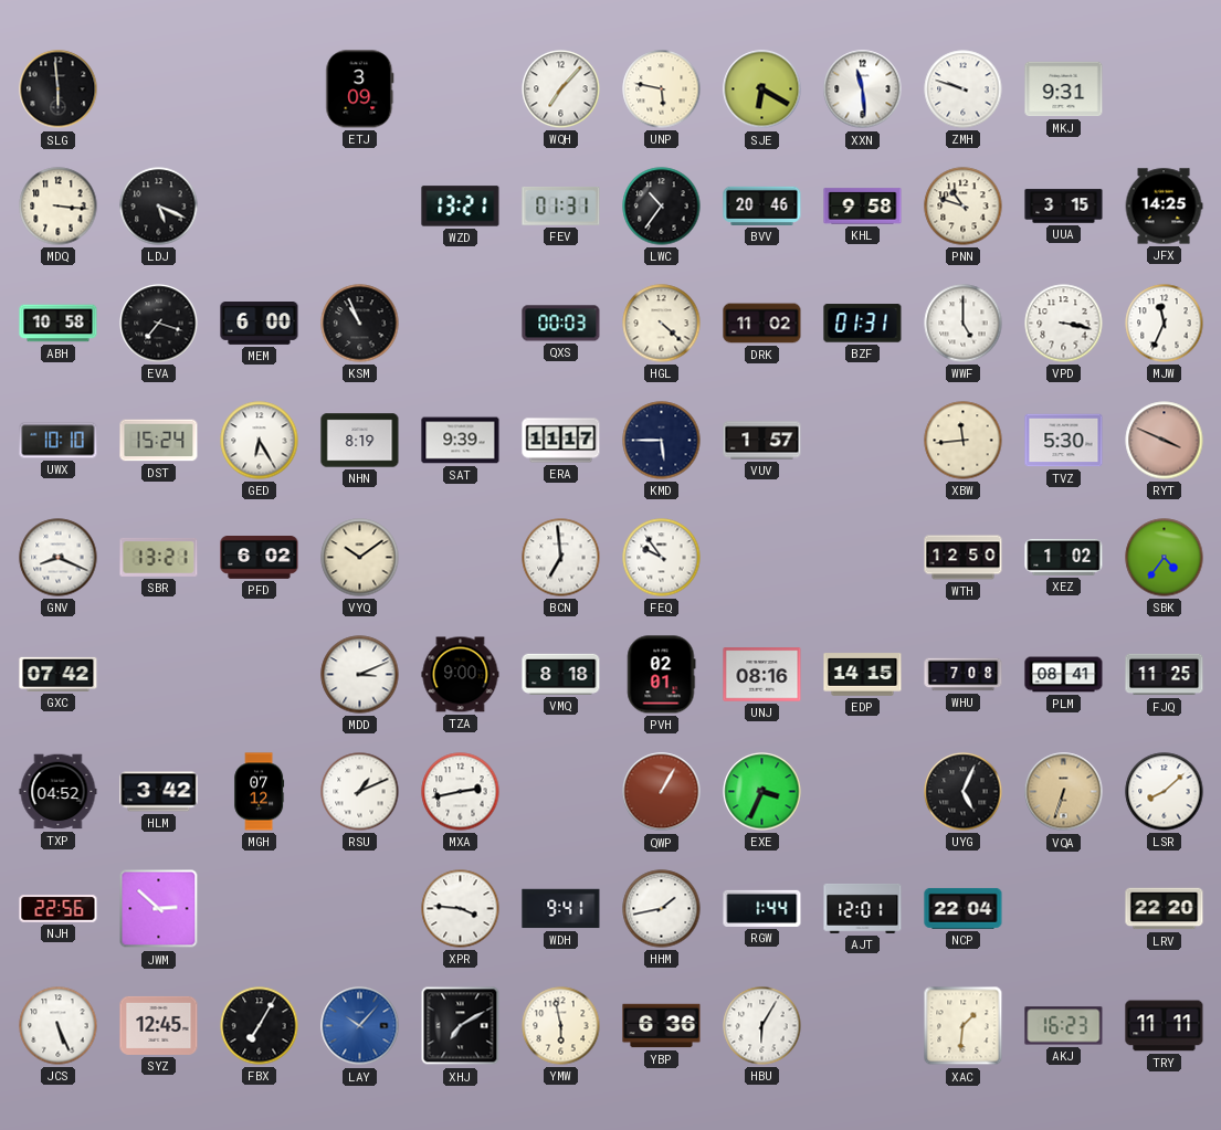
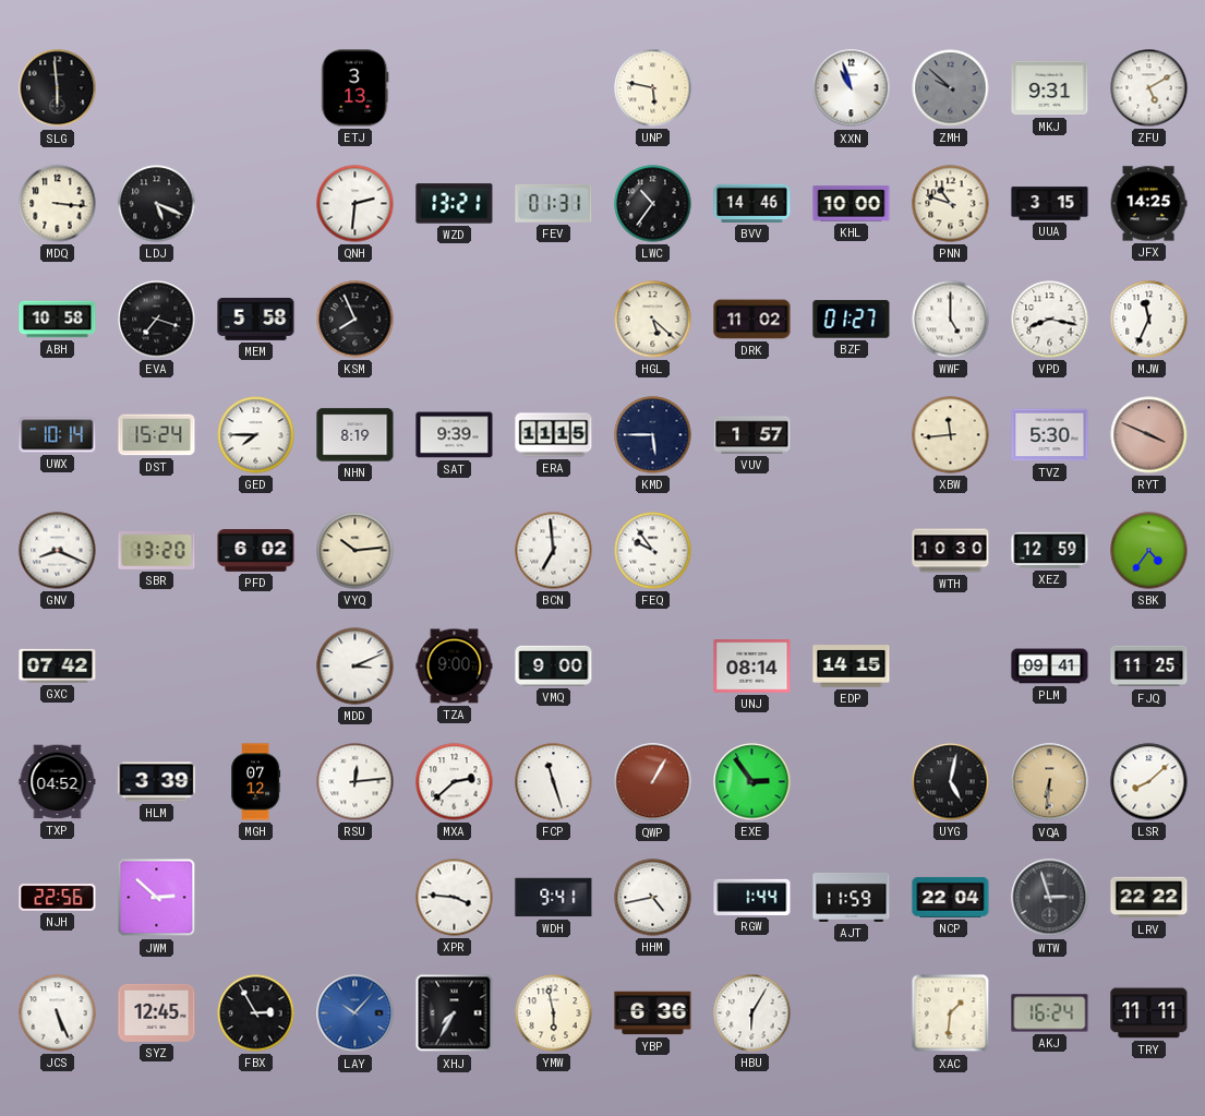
ETJ: 3:09 -> 3:13
WQH: 7:07 -> none
SJE: 6:20 -> none
XXN: 11:29 -> 10:57
ZMH: 9:48 -> 9:52
ZMH dial: white -> grey
ZFU: none -> 5:10
QNH: none -> 2:31
BVV: 20:46 -> 14:46
KHL: 9:58 -> 10:00
MEM: 6:00 -> 5:58
KSM: 10:56 -> 7:56
QXS: 00:03 -> none
HGL: 4:22 -> 5:22
BZF: 01:31 -> 01:27
VPD: 3:17 -> 8:17
UWX: 10:10 -> 10:14
GED: 6:25 -> 7:45
ERA: 11:17 -> 11:15
SBR: 13:21 -> 13:20
VYQ: 10:09 -> 10:14
WTH: 12:50 -> 10:30
XEZ: 1:02 -> 12:59
VMQ: 8:18 -> 9:00
PVH: 02:01 -> none
UNJ: 08:16 -> 08:14
WHU: 7:08 -> none
PLM: 08:41 -> 09:41
HLM: 3:42 -> 3:39
RSU: 1:11 -> 12:14
MXA: 2:43 -> 2:38
FCP: none -> 11:27
EXE: 3:34 -> 2:54
UYG: 5:04 -> 5:02
VQA: 6:33 -> 6:31
HHM: 1:43 -> 4:43
AJT: 12:01 -> 11:59
WTW: none -> 2:57
LRV: 22:20 -> 22:22
FBX: 7:05 -> 2:55
XHJ: 7:10 -> 7:35
AKJ: 16:23 -> 16:24
